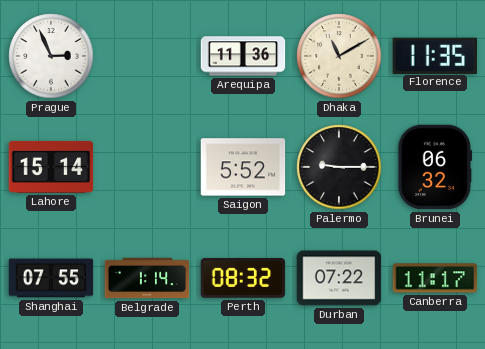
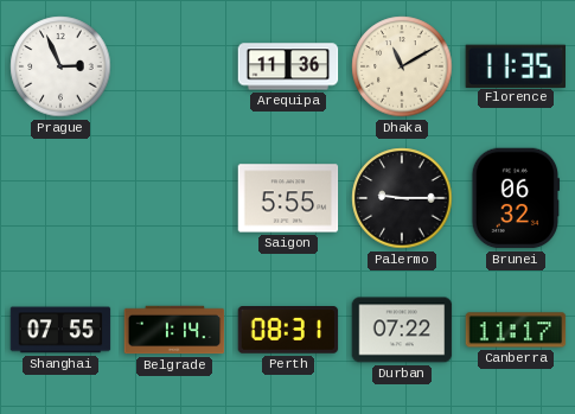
Lahore: 15:14 -> none
Saigon: 5:52 -> 5:55
Perth: 08:32 -> 08:31
